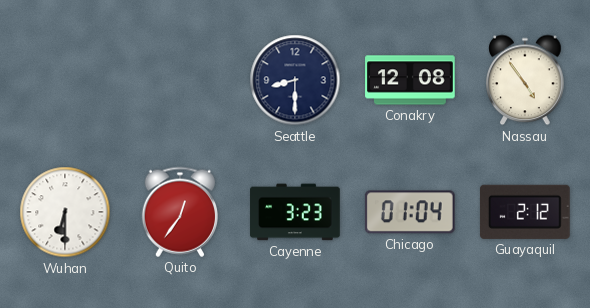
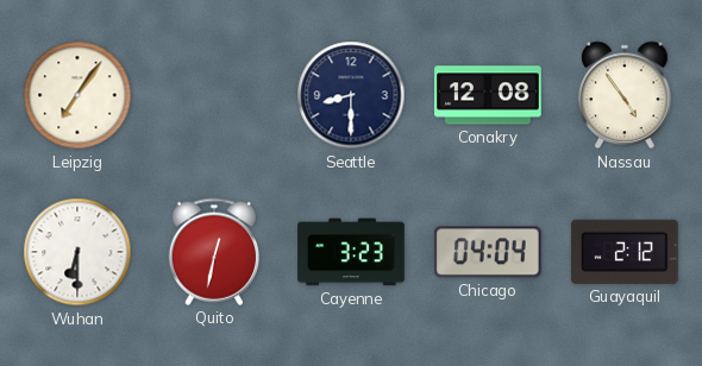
Leipzig: none -> 7:06
Quito: 12:36 -> 12:32
Chicago: 01:04 -> 04:04
